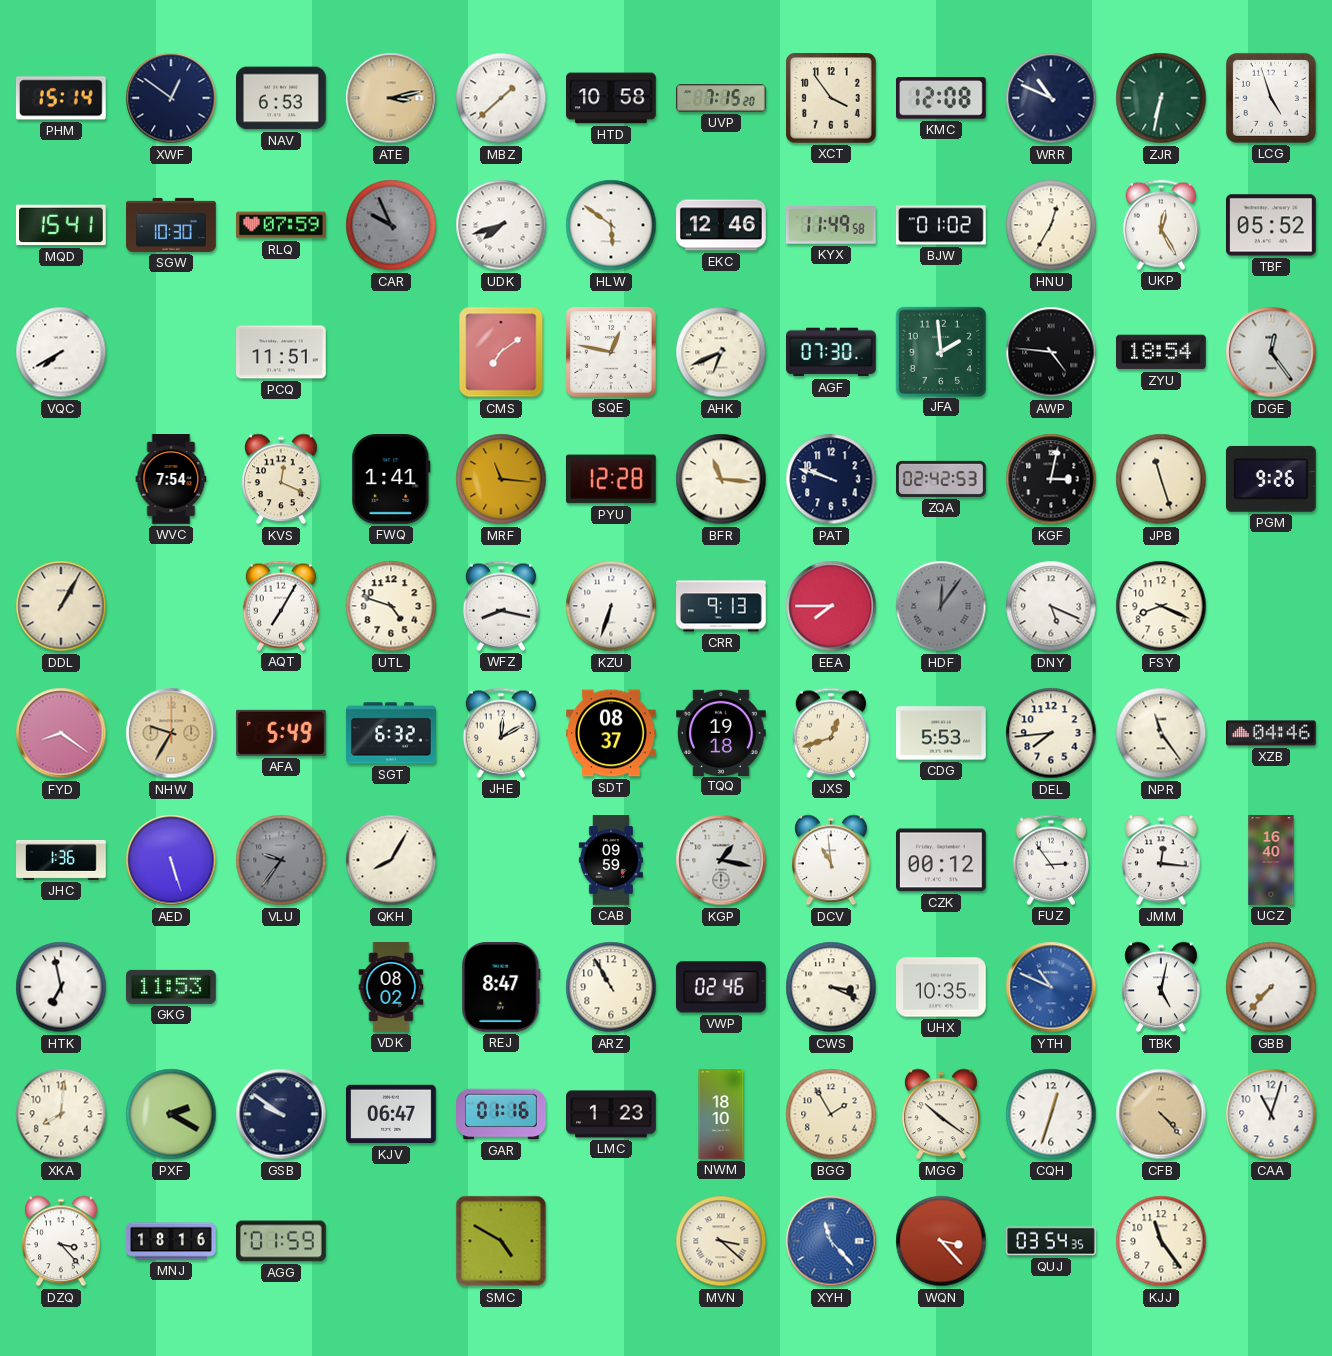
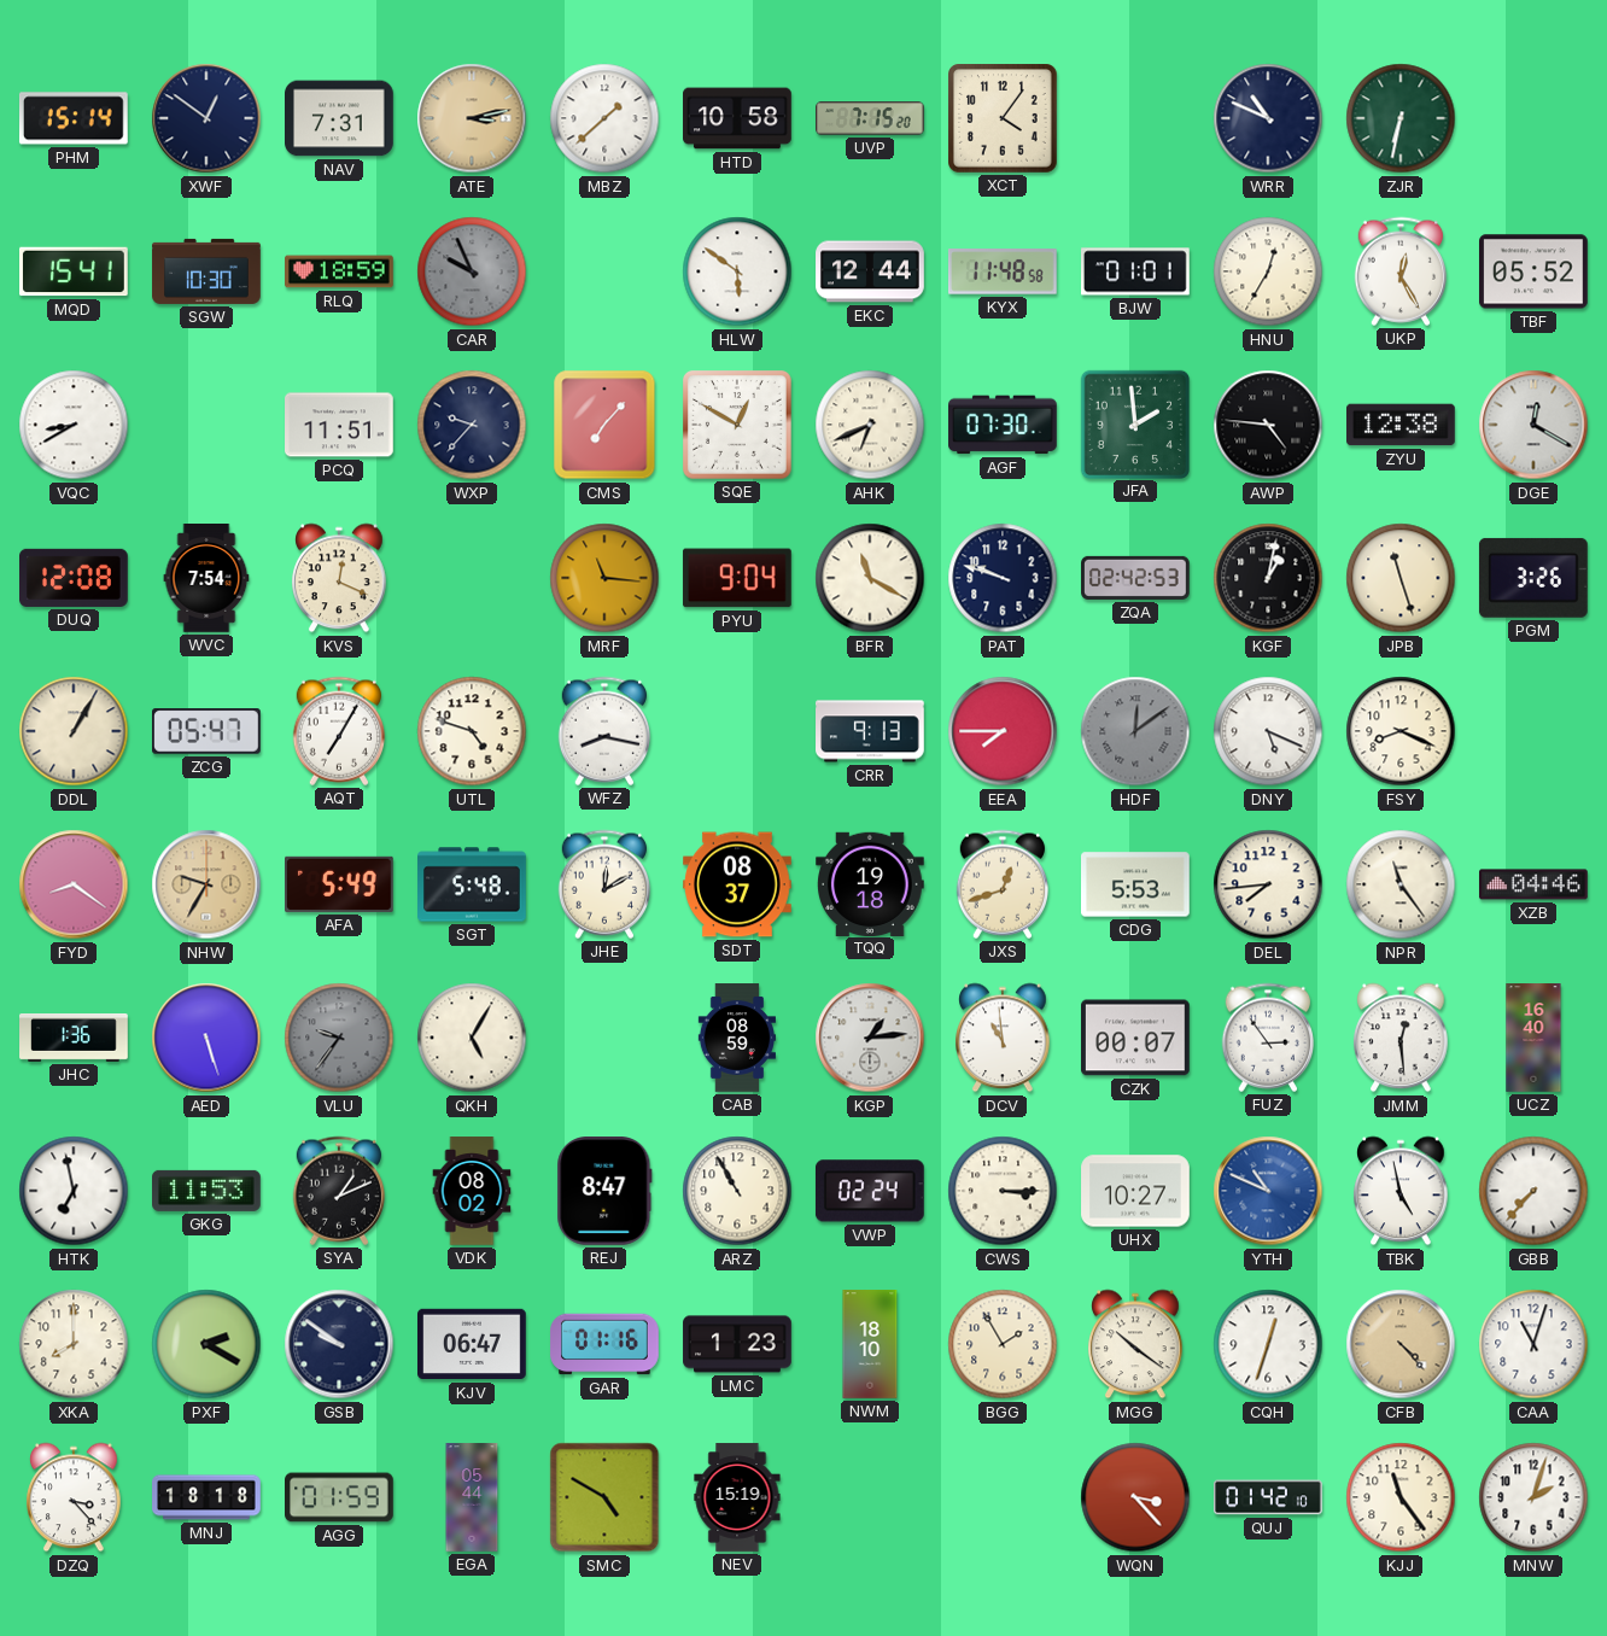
NAV: 6:53 -> 7:31
XCT: 3:54 -> 4:06
KMC: 12:08 -> none
LCG: 4:57 -> none
RLQ: 07:59 -> 18:59
UDK: 7:42 -> none
EKC: 12:46 -> 12:44
KYX: 11:49 -> 11:48
BJW: 01:02 -> 01:01
VQC: 7:40 -> 8:40
WXP: none -> 9:37
CMS: 7:09 -> 7:07
SQE: 12:47 -> 12:50
ZYU: 18:54 -> 12:38
DGE: 12:24 -> 12:20
DUQ: none -> 12:08
FWQ: 1:41 -> none
PYU: 12:28 -> 9:04
BFR: 11:16 -> 11:20
KGF: 3:02 -> 1:02
PGM: 9:26 -> 3:26
ZCG: none -> 05:47
KZU: 6:33 -> none
HDF: 12:06 -> 12:09
SGT: 6:32 -> 5:48
QKH: 8:05 -> 5:05
CAB: 09:59 -> 08:59
KGP: 1:17 -> 1:14
CZK: 00:12 -> 00:07
JMM: 12:16 -> 12:29
SYA: none -> 1:11
VWP: 02:46 -> 02:24
CWS: 3:19 -> 3:15
UHX: 10:35 -> 10:27
TBK: 5:02 -> 4:58
XKA: 8:01 -> 8:00
MNJ: 18:16 -> 18:18
EGA: none -> 05:44
NEV: none -> 15:19
MVN: 3:22 -> none
XYH: 11:23 -> none
QUJ: 03:54 -> 01:42
MNW: none -> 2:03
